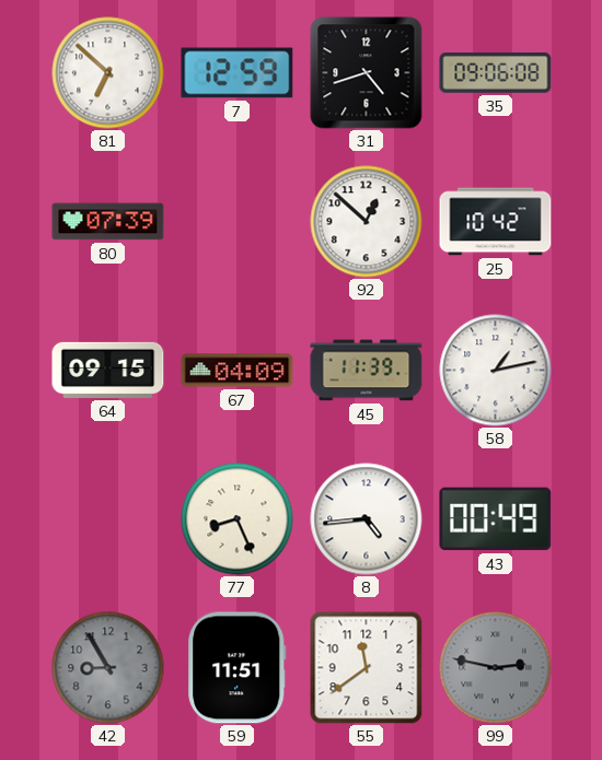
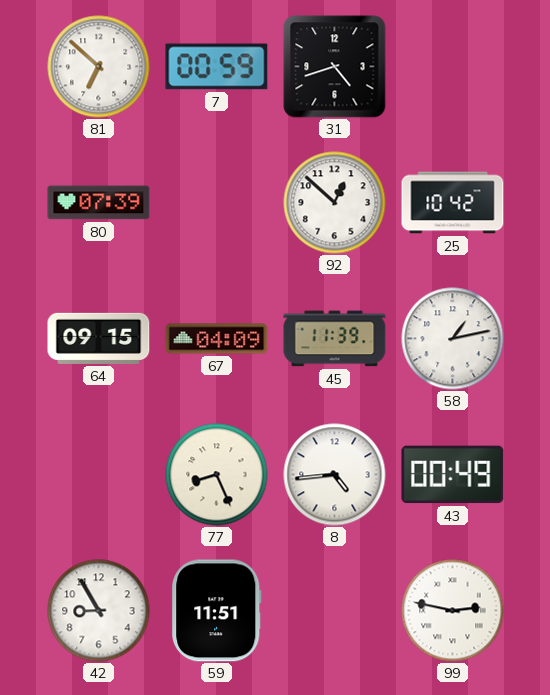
7: 12:59 -> 00:59
35: 09:06 -> none
42 dial: grey -> white
55: 11:39 -> none
99 dial: grey -> white
